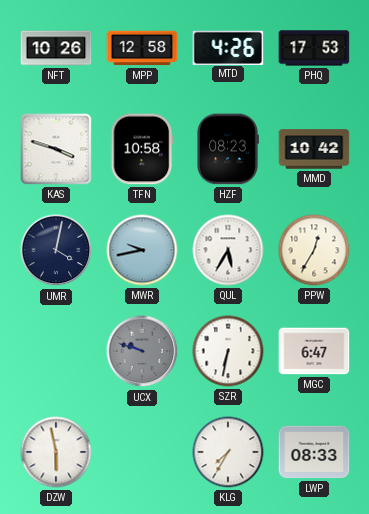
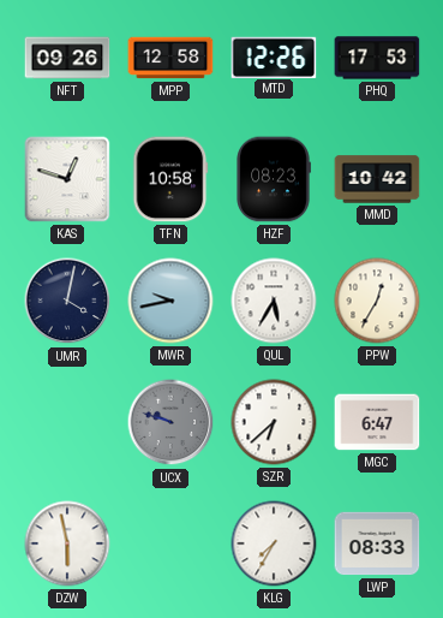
NFT: 10:26 -> 09:26
MTD: 4:26 -> 12:26
KAS: 3:48 -> 12:48
SZR: 6:32 -> 6:38
